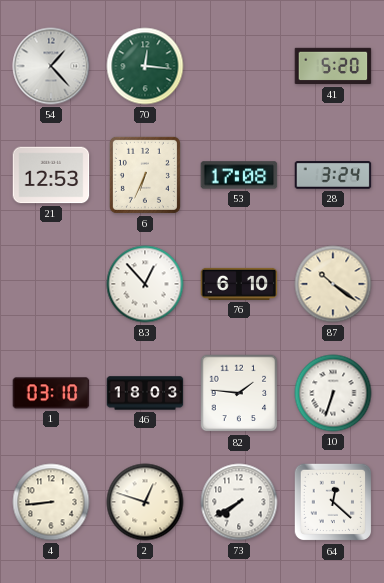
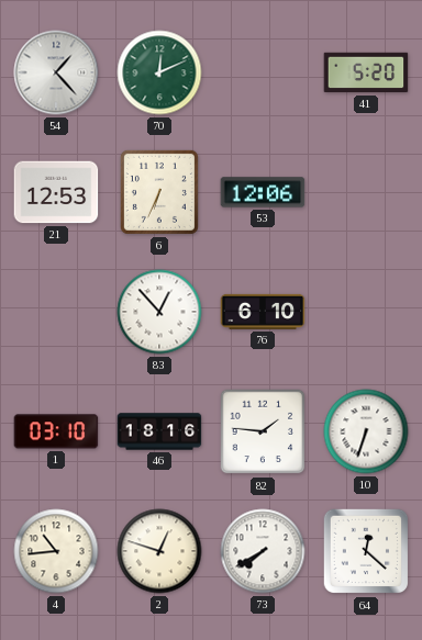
70: 12:16 -> 12:11
53: 17:08 -> 12:06
28: 3:24 -> none
87: 10:21 -> none
46: 18:03 -> 18:16
4: 8:44 -> 10:44
